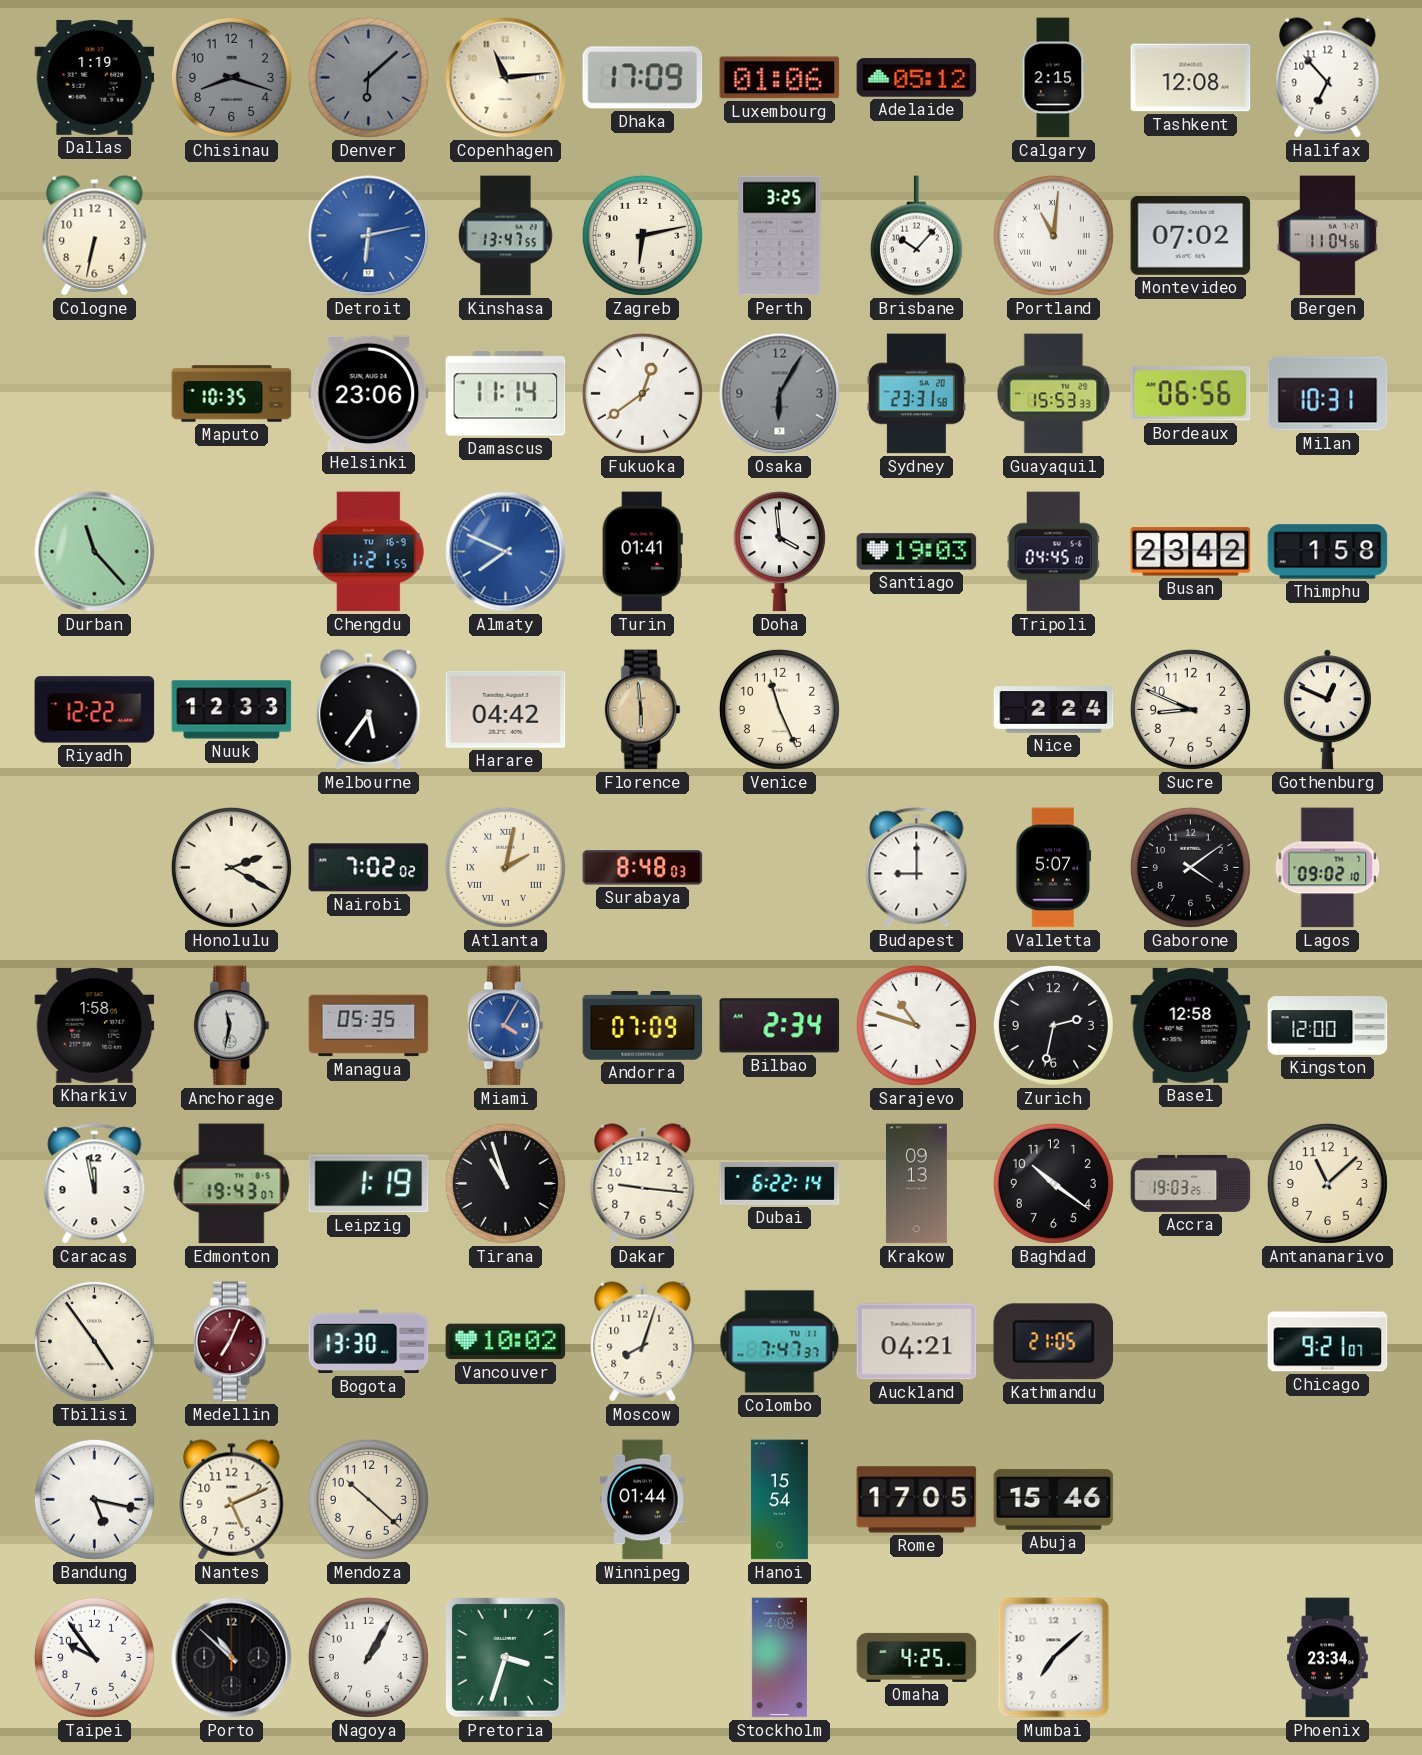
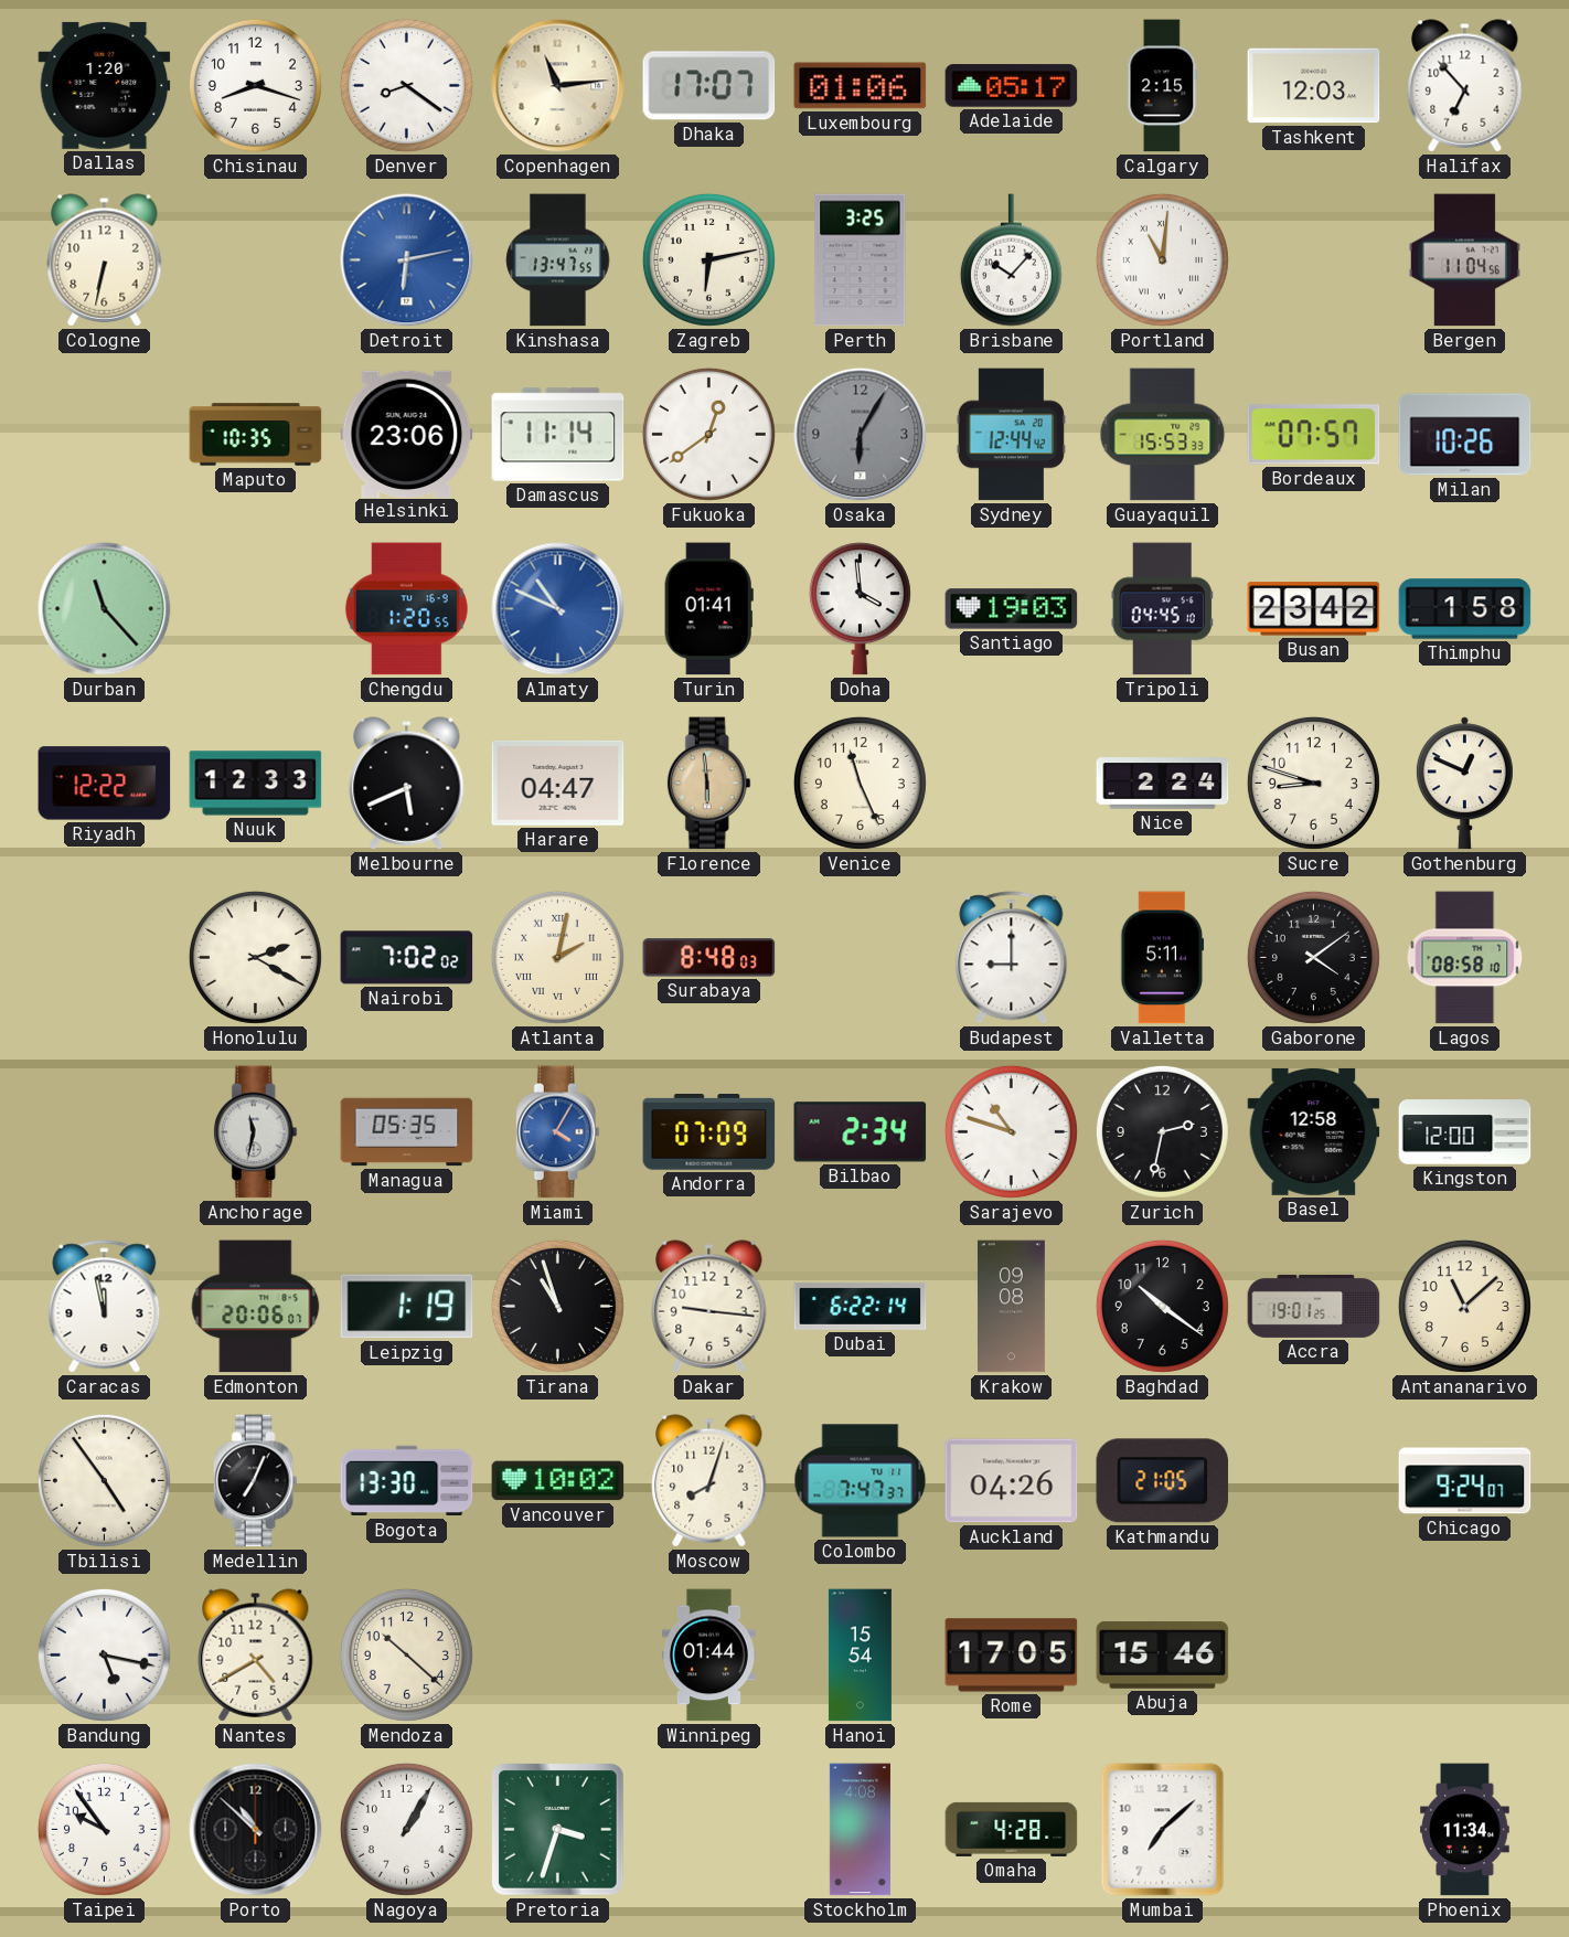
Dallas: 1:19 -> 1:20
Chisinau dial: grey -> white
Denver: 6:08 -> 8:21
Denver dial: grey -> white
Dhaka: 17:09 -> 17:07
Adelaide: 05:12 -> 05:17
Tashkent: 12:08 -> 12:03
Montevideo: 07:02 -> none
Sydney: 23:31 -> 12:44
Bordeaux: 06:56 -> 07:57
Milan: 10:31 -> 10:26
Chengdu: 1:21 -> 1:20
Almaty: 7:49 -> 10:49
Melbourne: 5:36 -> 5:41
Harare: 04:42 -> 04:47
Sucre: 8:49 -> 8:48
Valletta: 5:07 -> 5:11
Lagos: 09:02 -> 08:58
Kharkiv: 1:58 -> none
Edmonton: 19:43 -> 20:06
Krakow: 09:13 -> 09:08
Accra: 19:03 -> 19:01
Medellin dial: burgundy -> black
Auckland: 04:21 -> 04:26
Chicago: 9:21 -> 9:24
Nantes: 5:11 -> 4:40
Omaha: 4:25 -> 4:28
Phoenix: 23:34 -> 11:34
